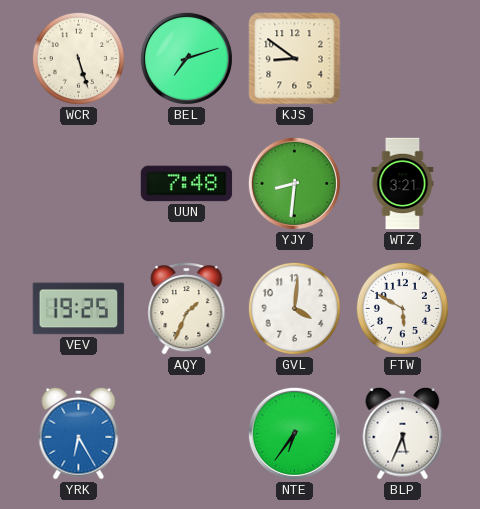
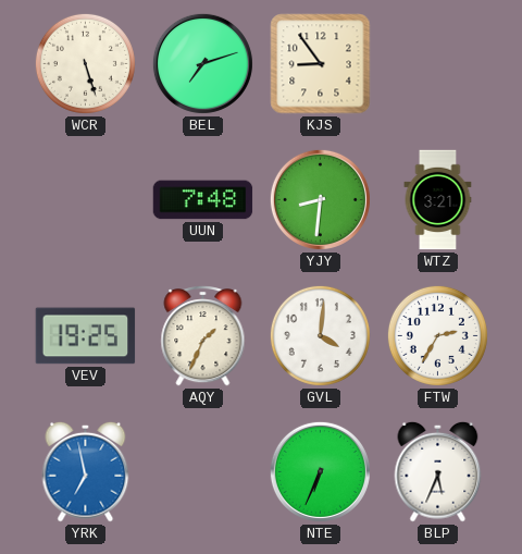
KJS: 8:51 -> 8:54
FTW: 5:50 -> 2:35
YRK: 6:25 -> 6:58
NTE: 6:36 -> 6:34
